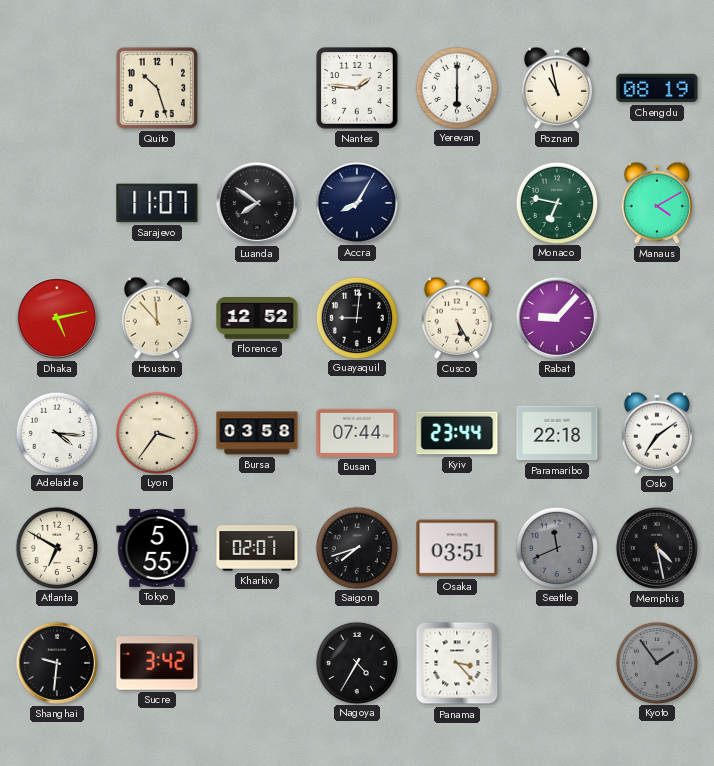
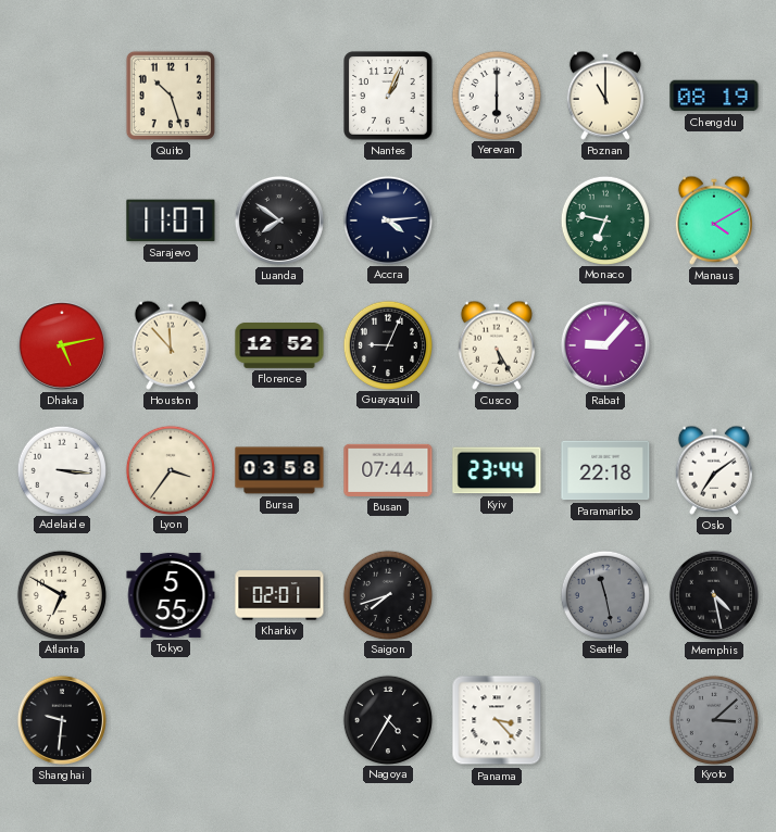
Nantes: 1:46 -> 1:04
Poznan: 10:58 -> 11:00
Accra: 8:05 -> 4:14
Guayaquil: 9:01 -> 9:04
Adelaide: 4:16 -> 3:16
Osaka: 03:51 -> none
Seattle: 11:41 -> 11:28
Sucre: 3:42 -> none
Kyoto: 1:54 -> 3:08
